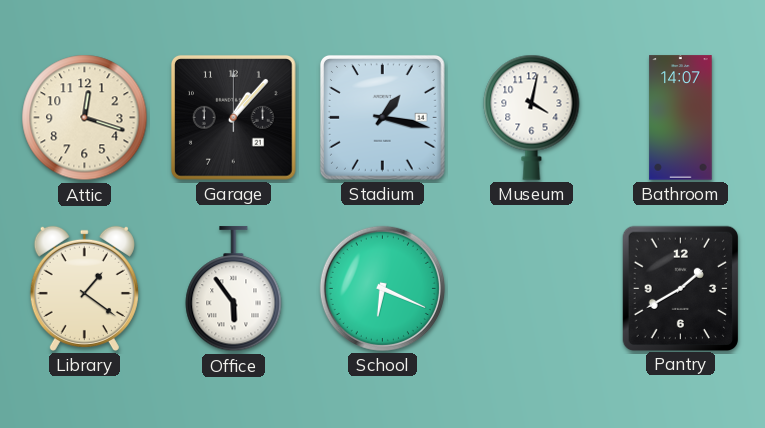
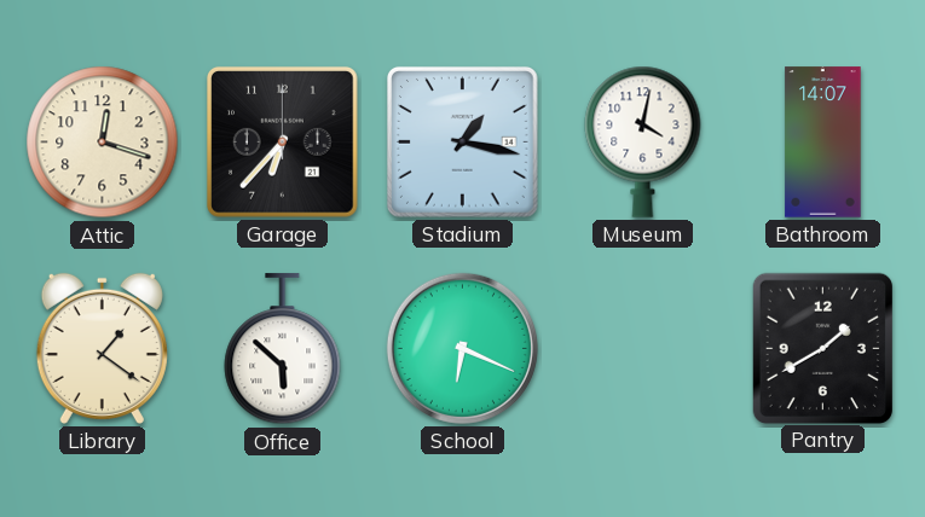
Garage: 1:07 -> 6:37
Office: 5:54 -> 5:52
